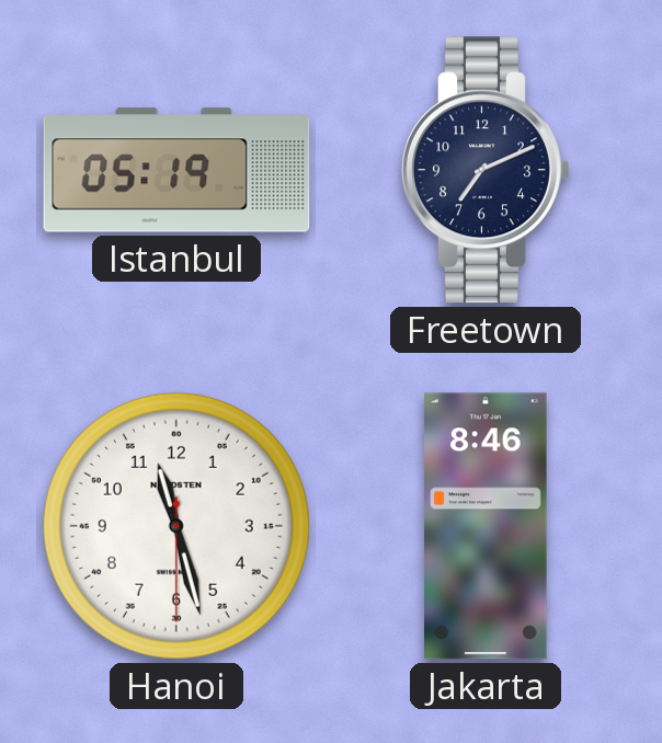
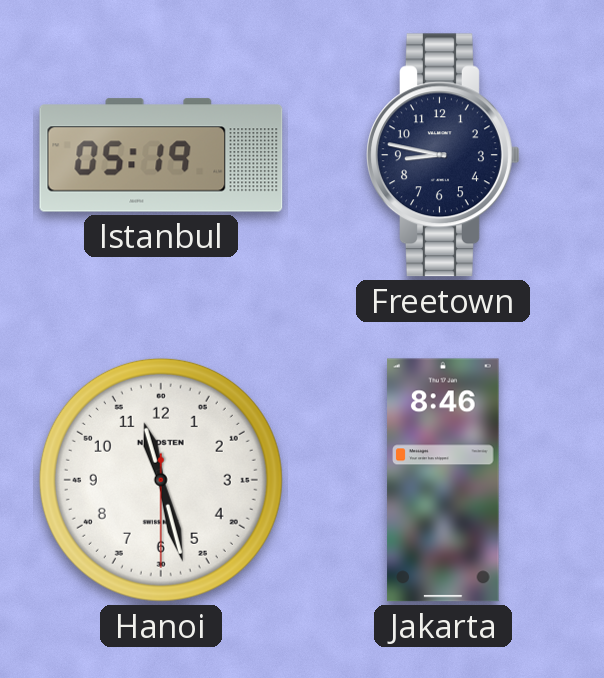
Freetown: 7:11 -> 8:47
